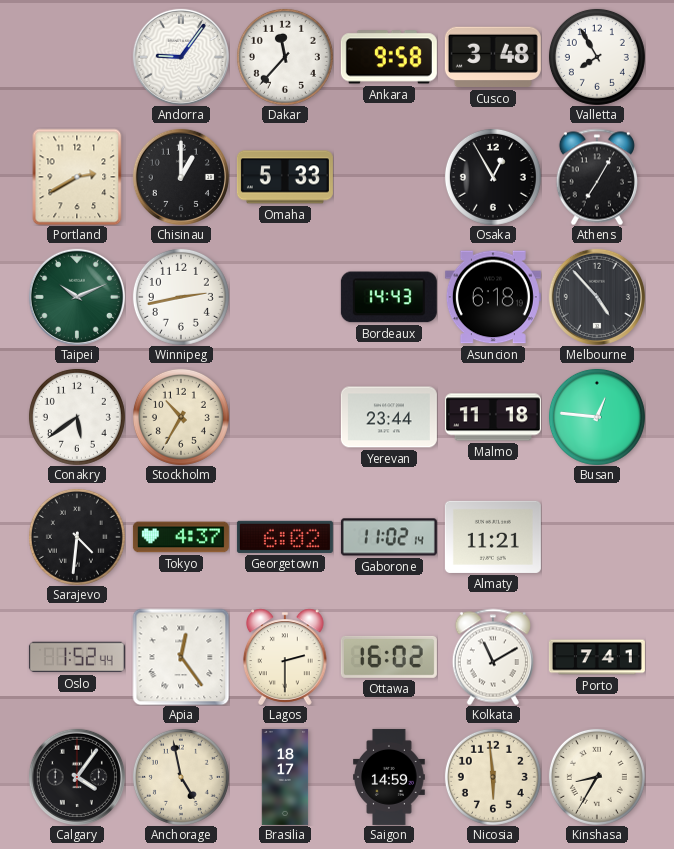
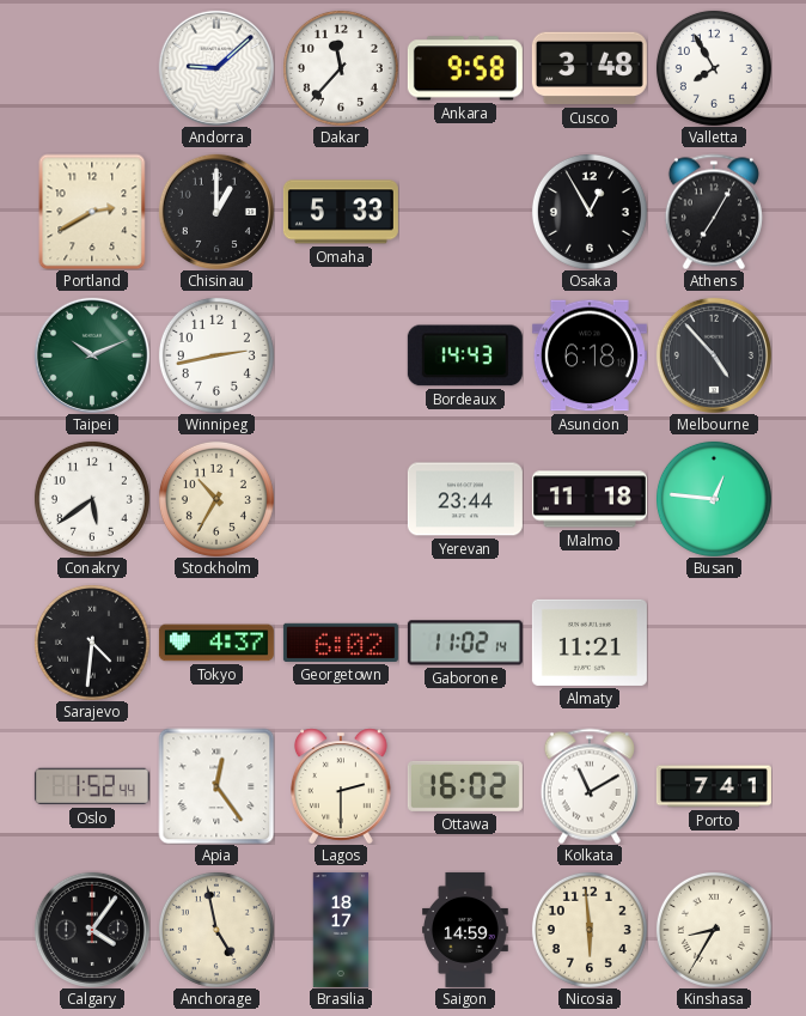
Andorra: 9:06 -> 9:08
